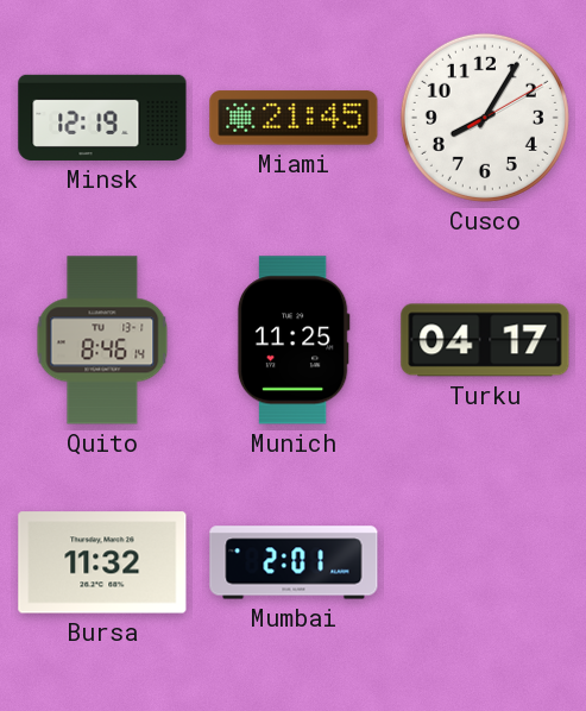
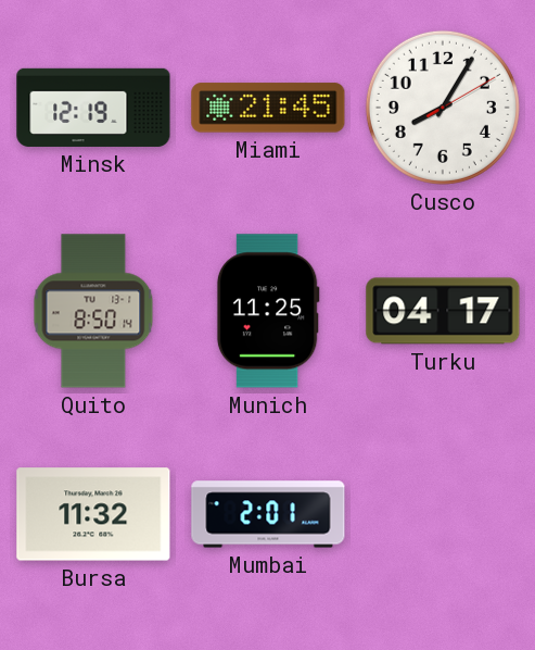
Quito: 8:46 -> 8:50
